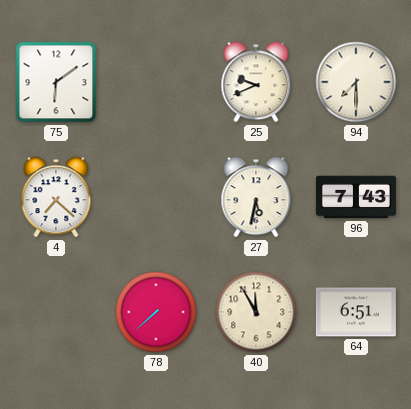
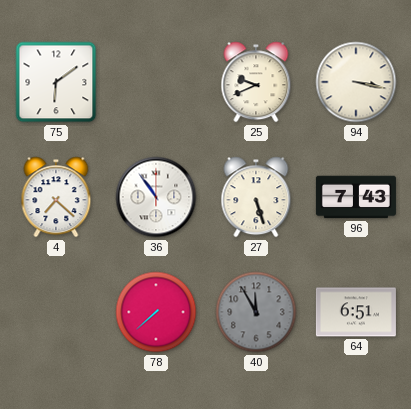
94: 7:30 -> 3:17
36: none -> 10:54
27: 5:32 -> 5:27
40 dial: cream -> grey
